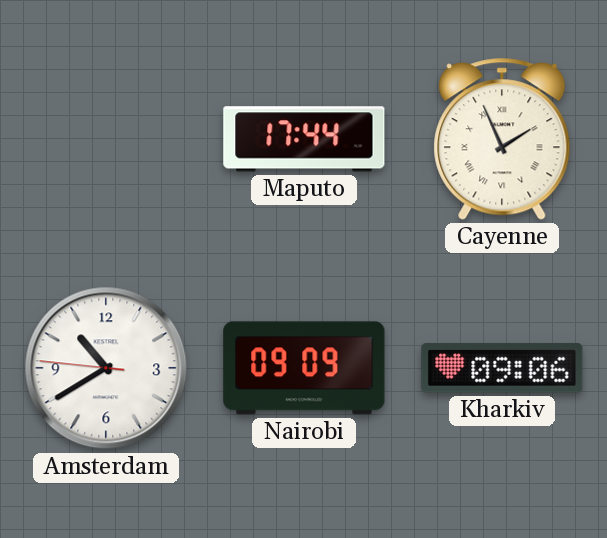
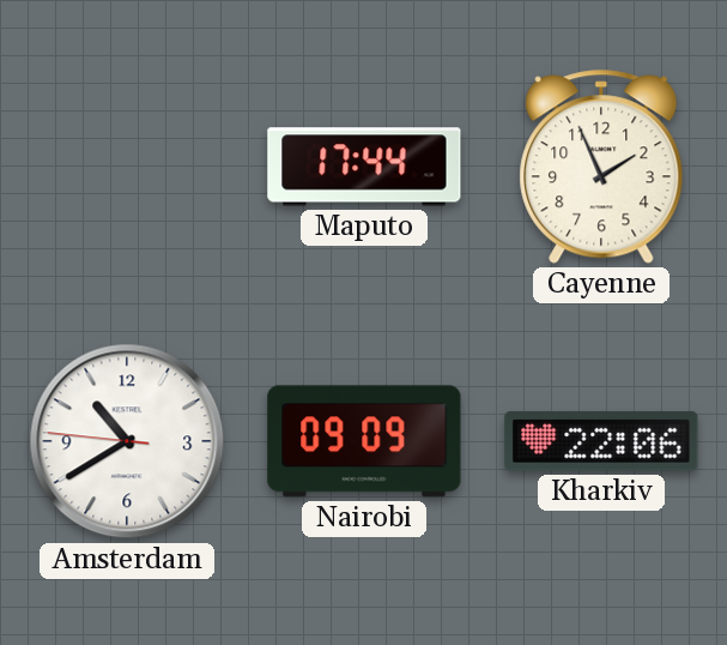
Cayenne numerals: Roman -> Arabic
Kharkiv: 09:06 -> 22:06
